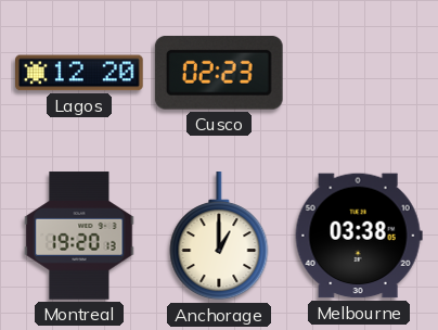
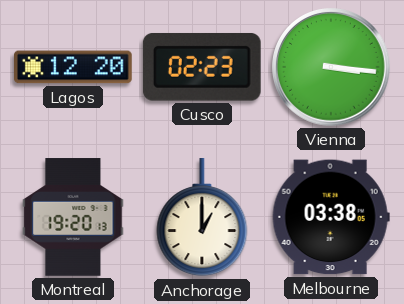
Vienna: none -> 3:16
